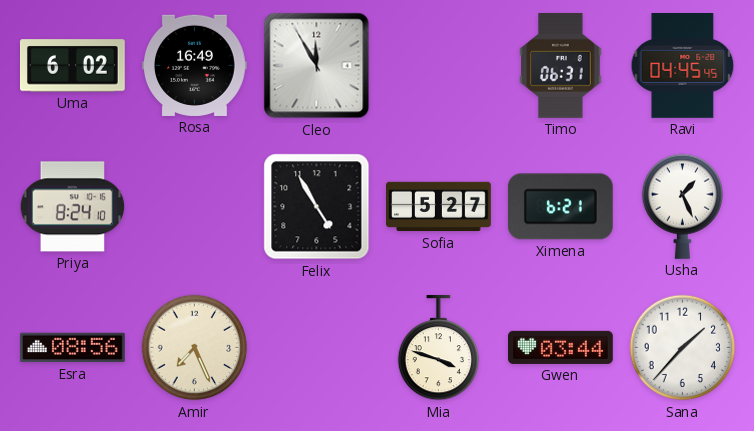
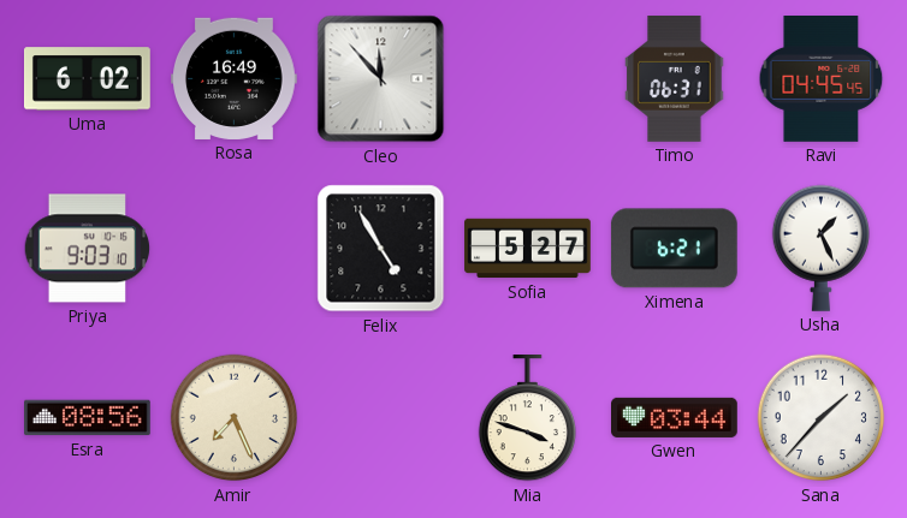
Cleo: 11:55 -> 11:53
Priya: 8:24 -> 9:03
